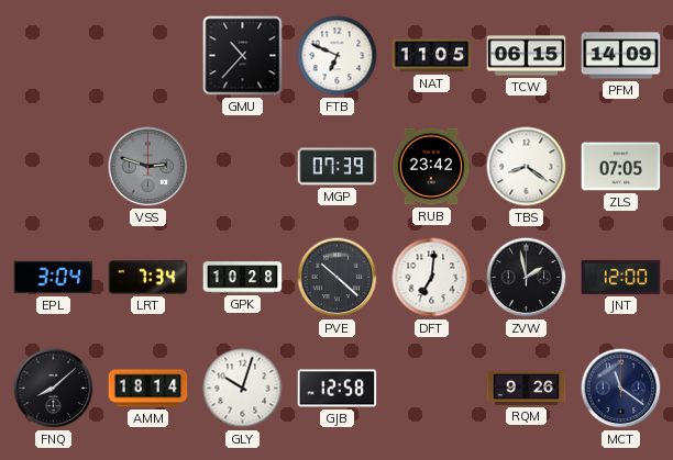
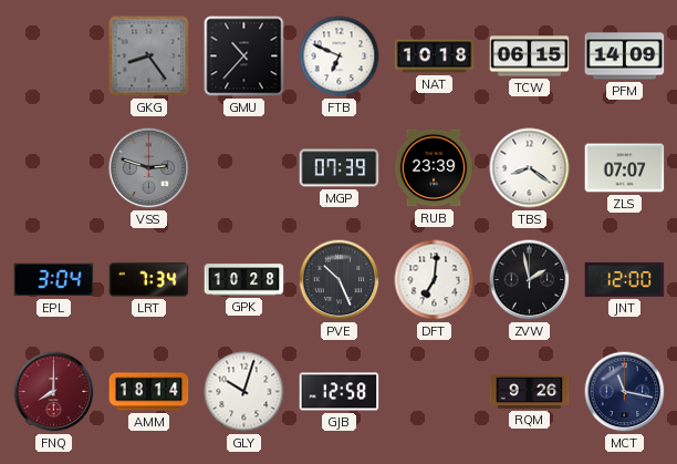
GKG: none -> 8:24
NAT: 11:05 -> 10:18
RUB: 23:42 -> 23:39
ZLS: 07:05 -> 07:07
PVE: 10:22 -> 10:26
FNQ: 8:08 -> 8:00
FNQ dial: black -> burgundy
MCT: 11:21 -> 11:17
